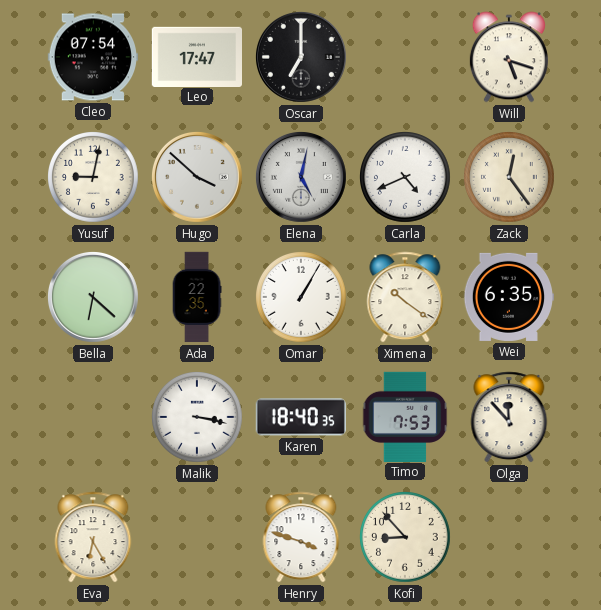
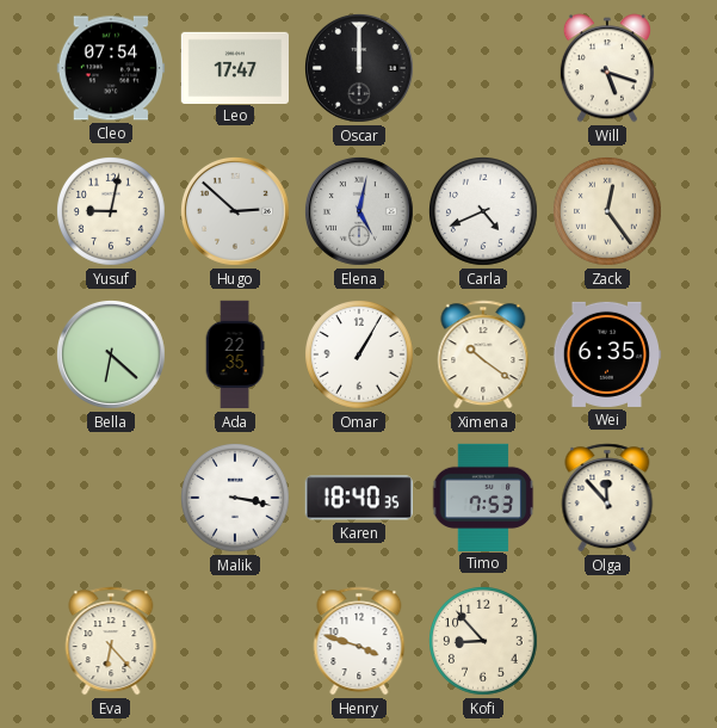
Oscar: 7:00 -> 12:00
Hugo: 3:52 -> 2:52
Eva: 6:25 -> 6:23
